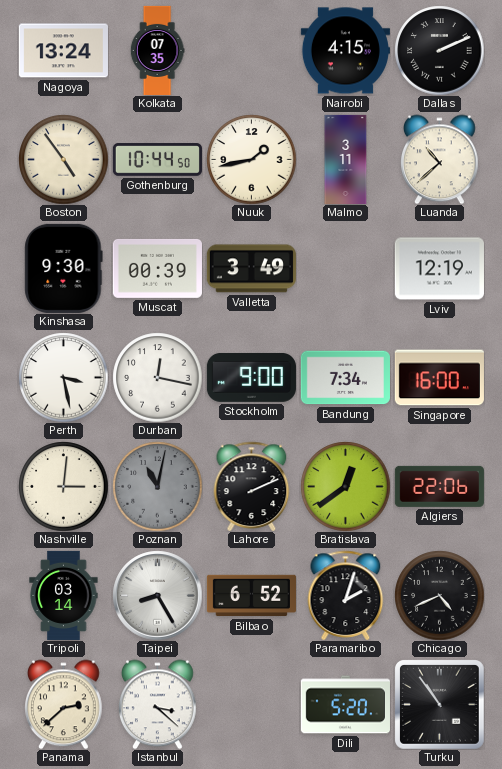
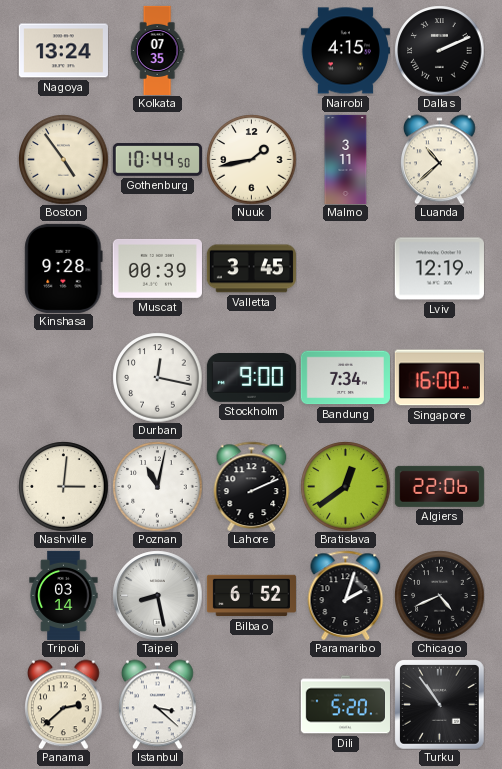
Kinshasa: 9:30 -> 9:28
Valletta: 3:49 -> 3:45
Perth: 3:28 -> none
Poznan dial: grey -> white
Taipei: 8:25 -> 8:28
